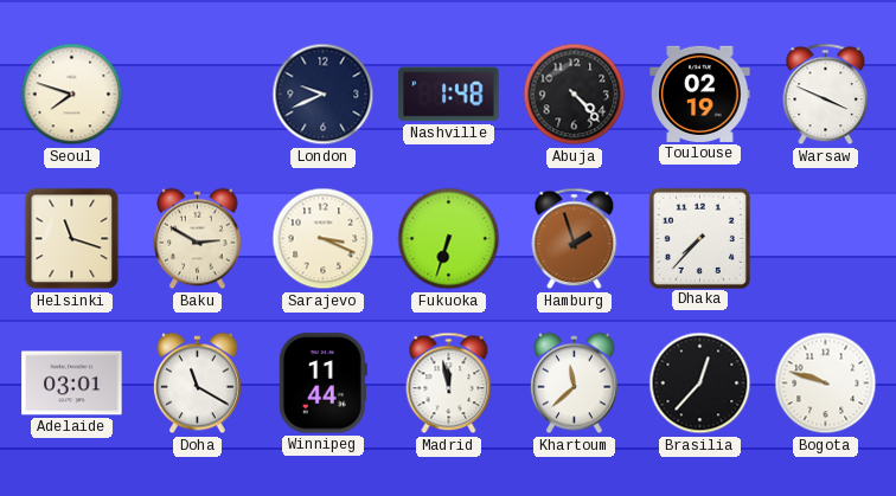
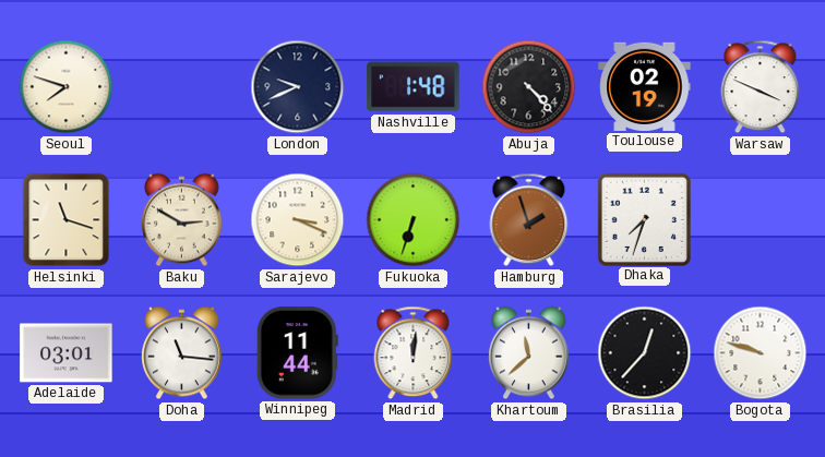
Dhaka: 7:37 -> 7:33
Doha: 11:20 -> 11:16
Madrid: 11:58 -> 12:01
